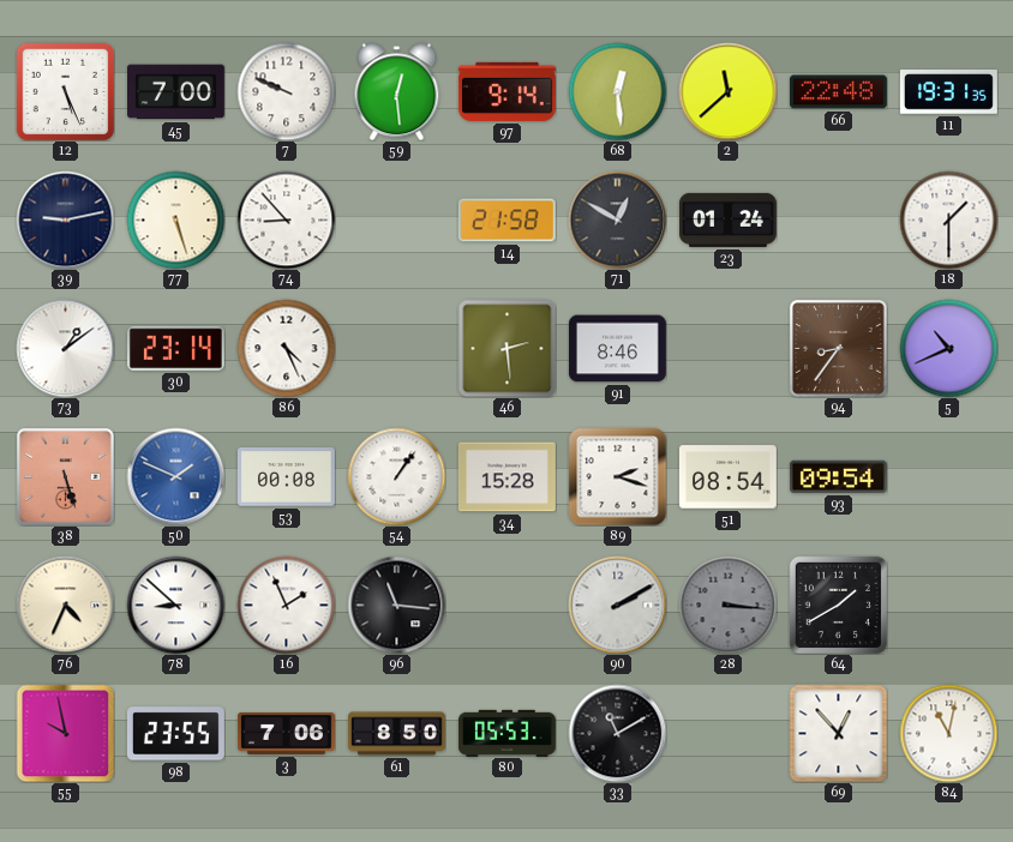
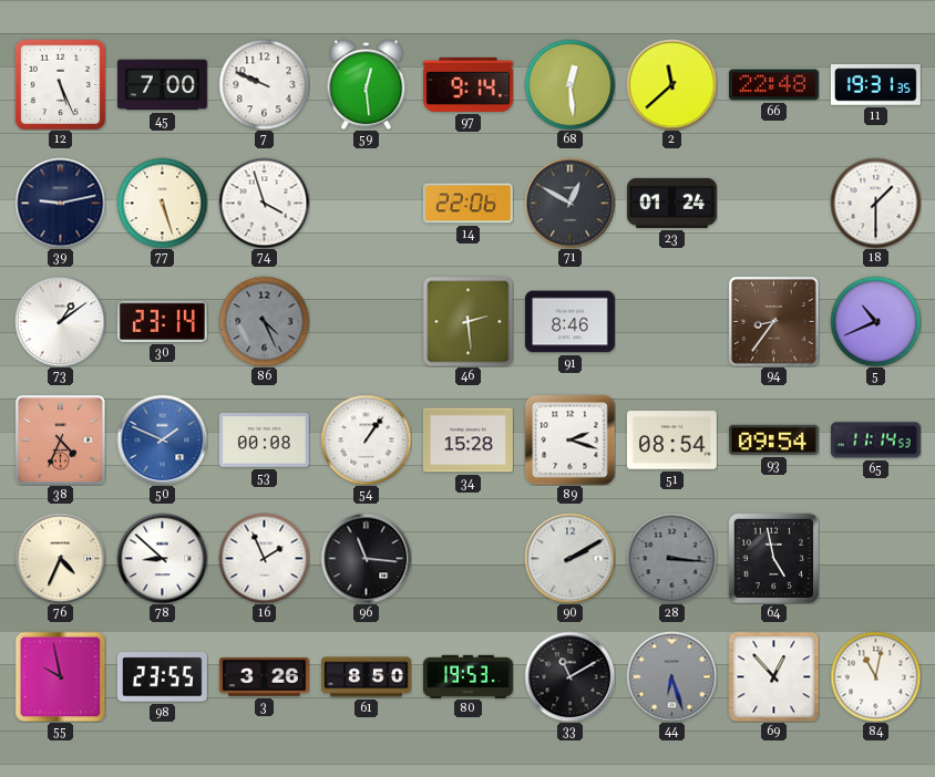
74: 8:53 -> 3:57
14: 21:58 -> 22:06
86 dial: white -> grey
38: 5:27 -> 4:34
65: none -> 11:14
64: 1:40 -> 4:58
3: 7:06 -> 3:26
80: 05:53 -> 19:53
44: none -> 6:27
